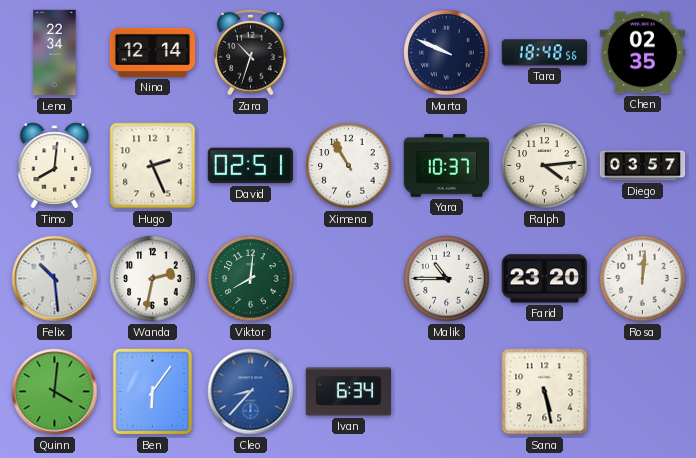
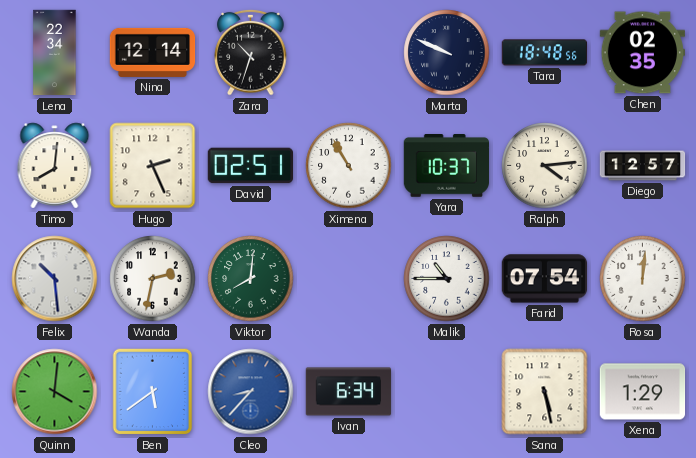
Diego: 03:57 -> 12:57
Farid: 23:20 -> 07:54
Ben: 6:06 -> 5:39
Xena: none -> 1:29
